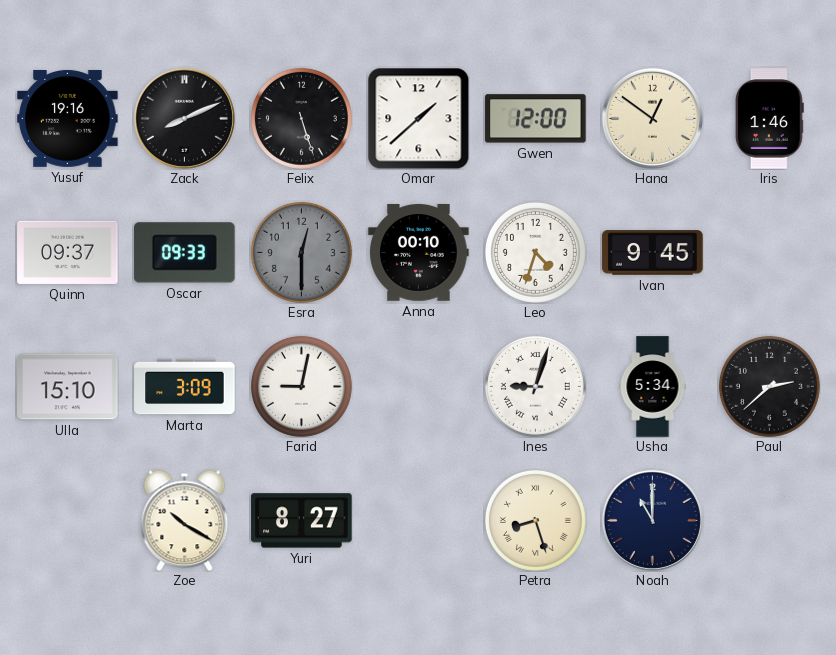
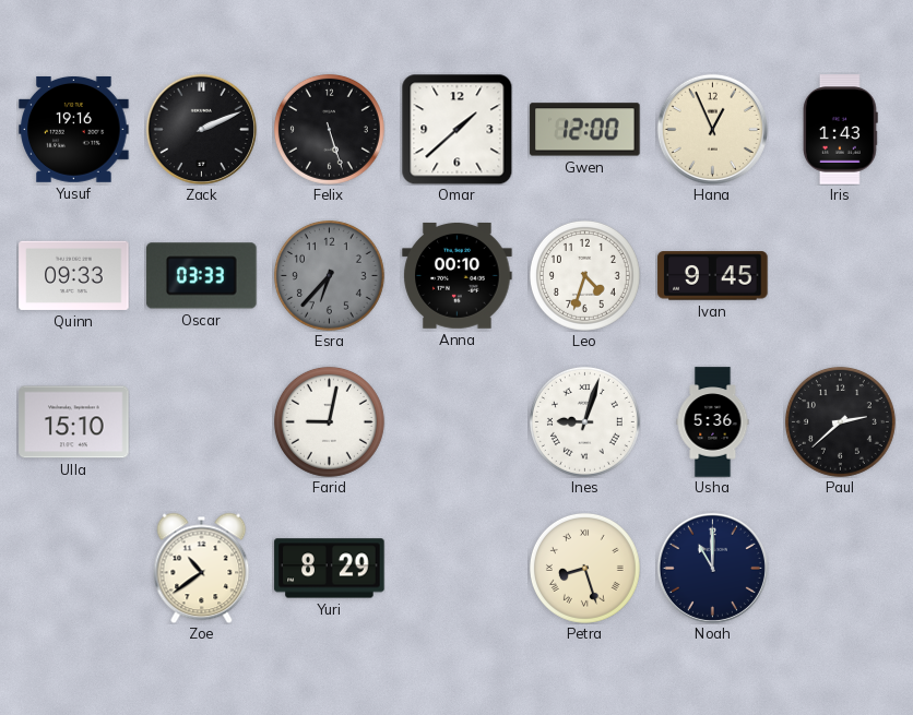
Zack: 8:11 -> 2:11
Hana: 12:51 -> 12:56
Iris: 1:46 -> 1:43
Quinn: 09:37 -> 09:33
Oscar: 09:33 -> 03:33
Esra: 12:30 -> 6:37
Marta: 3:09 -> none
Usha: 5:34 -> 5:36
Zoe: 10:20 -> 10:39
Yuri: 8:27 -> 8:29
